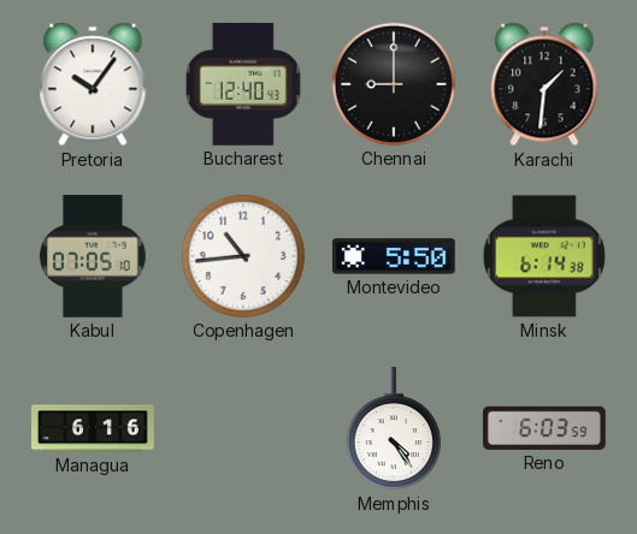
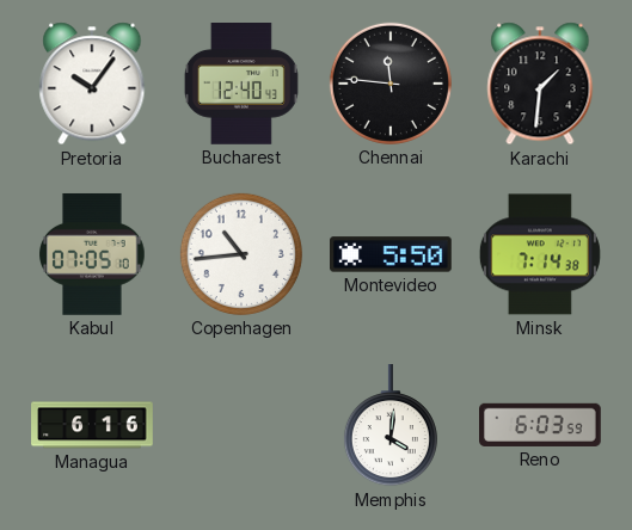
Chennai: 9:00 -> 11:46
Minsk: 6:14 -> 7:14
Memphis: 4:24 -> 4:01
